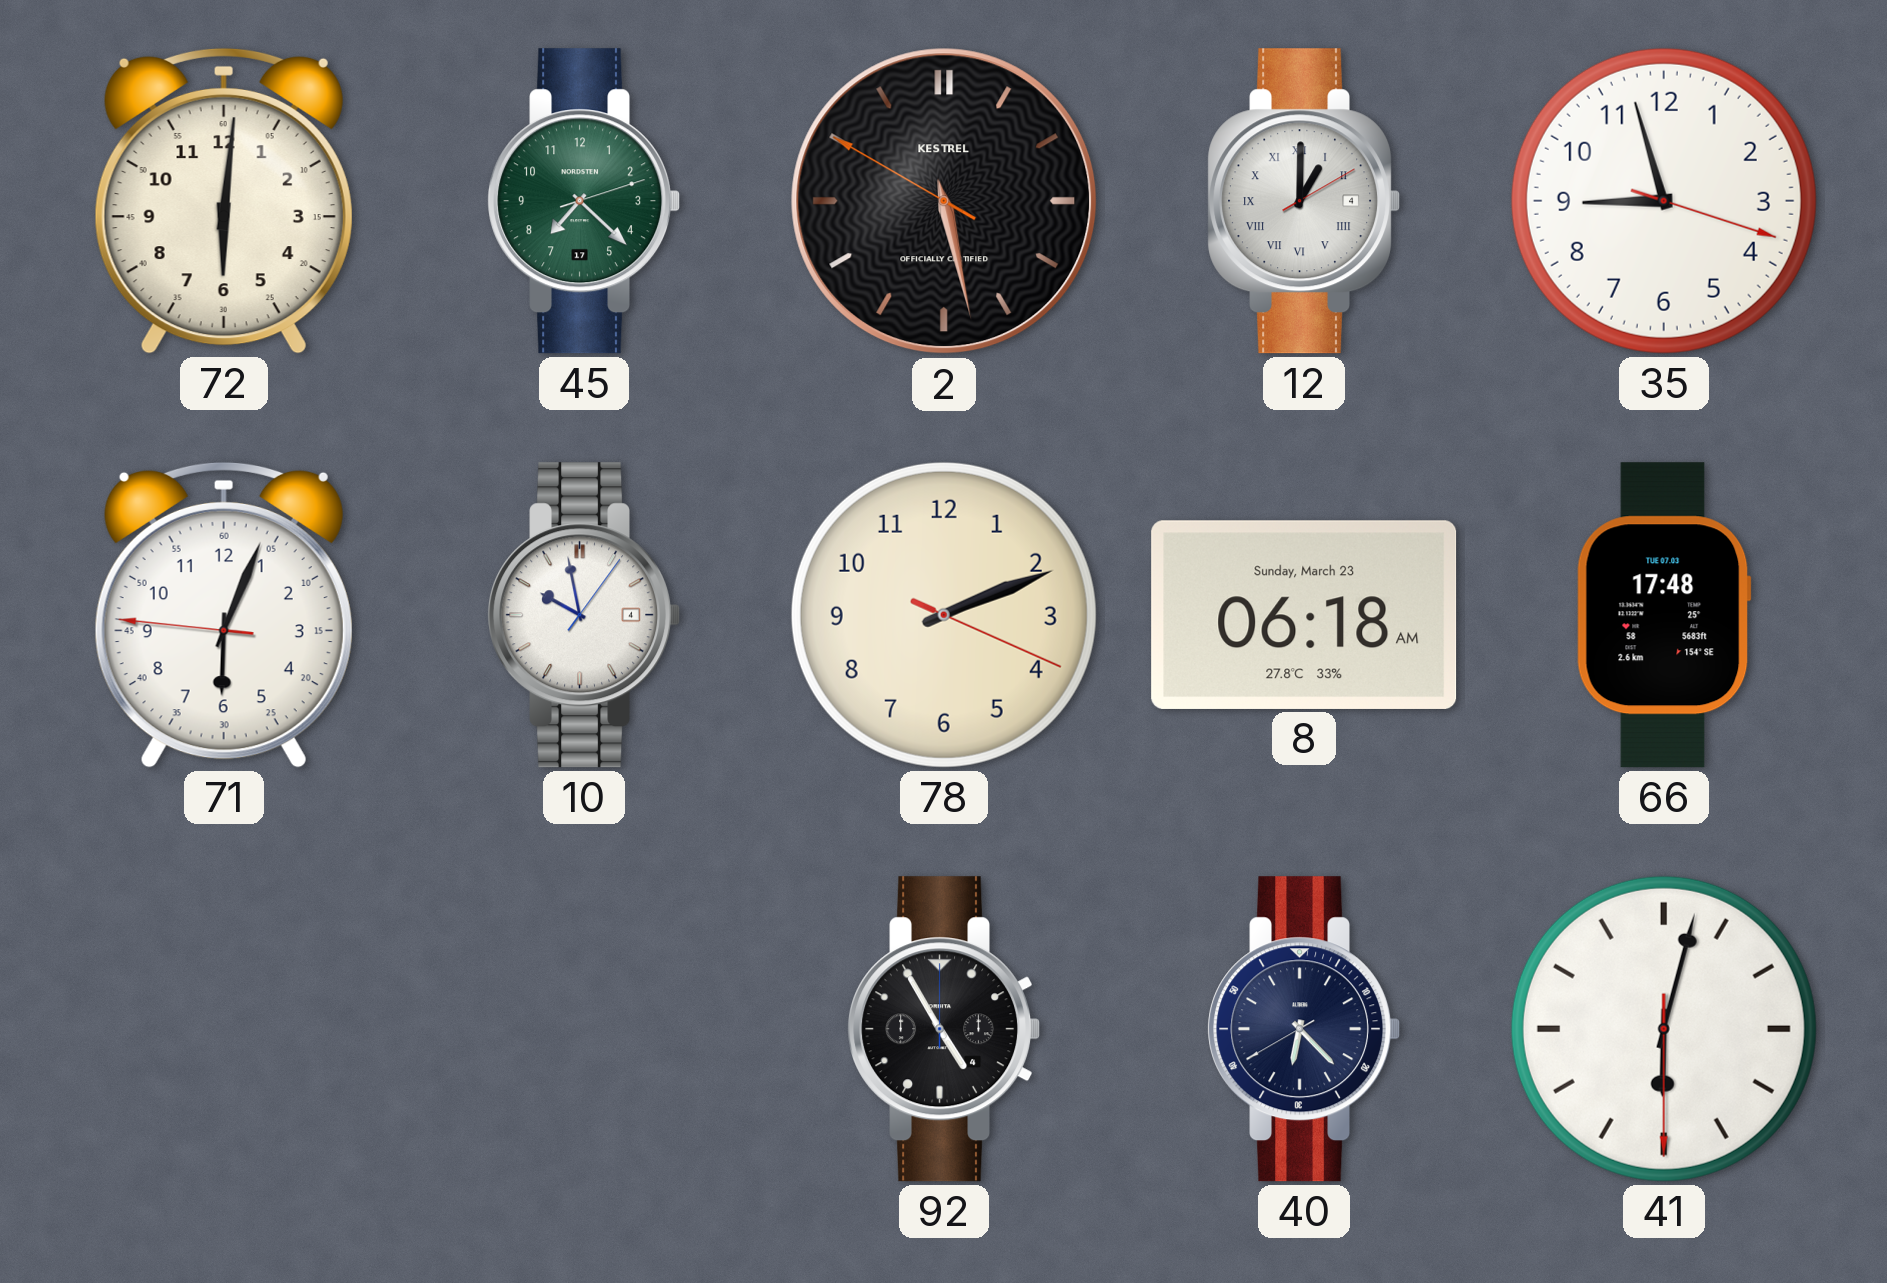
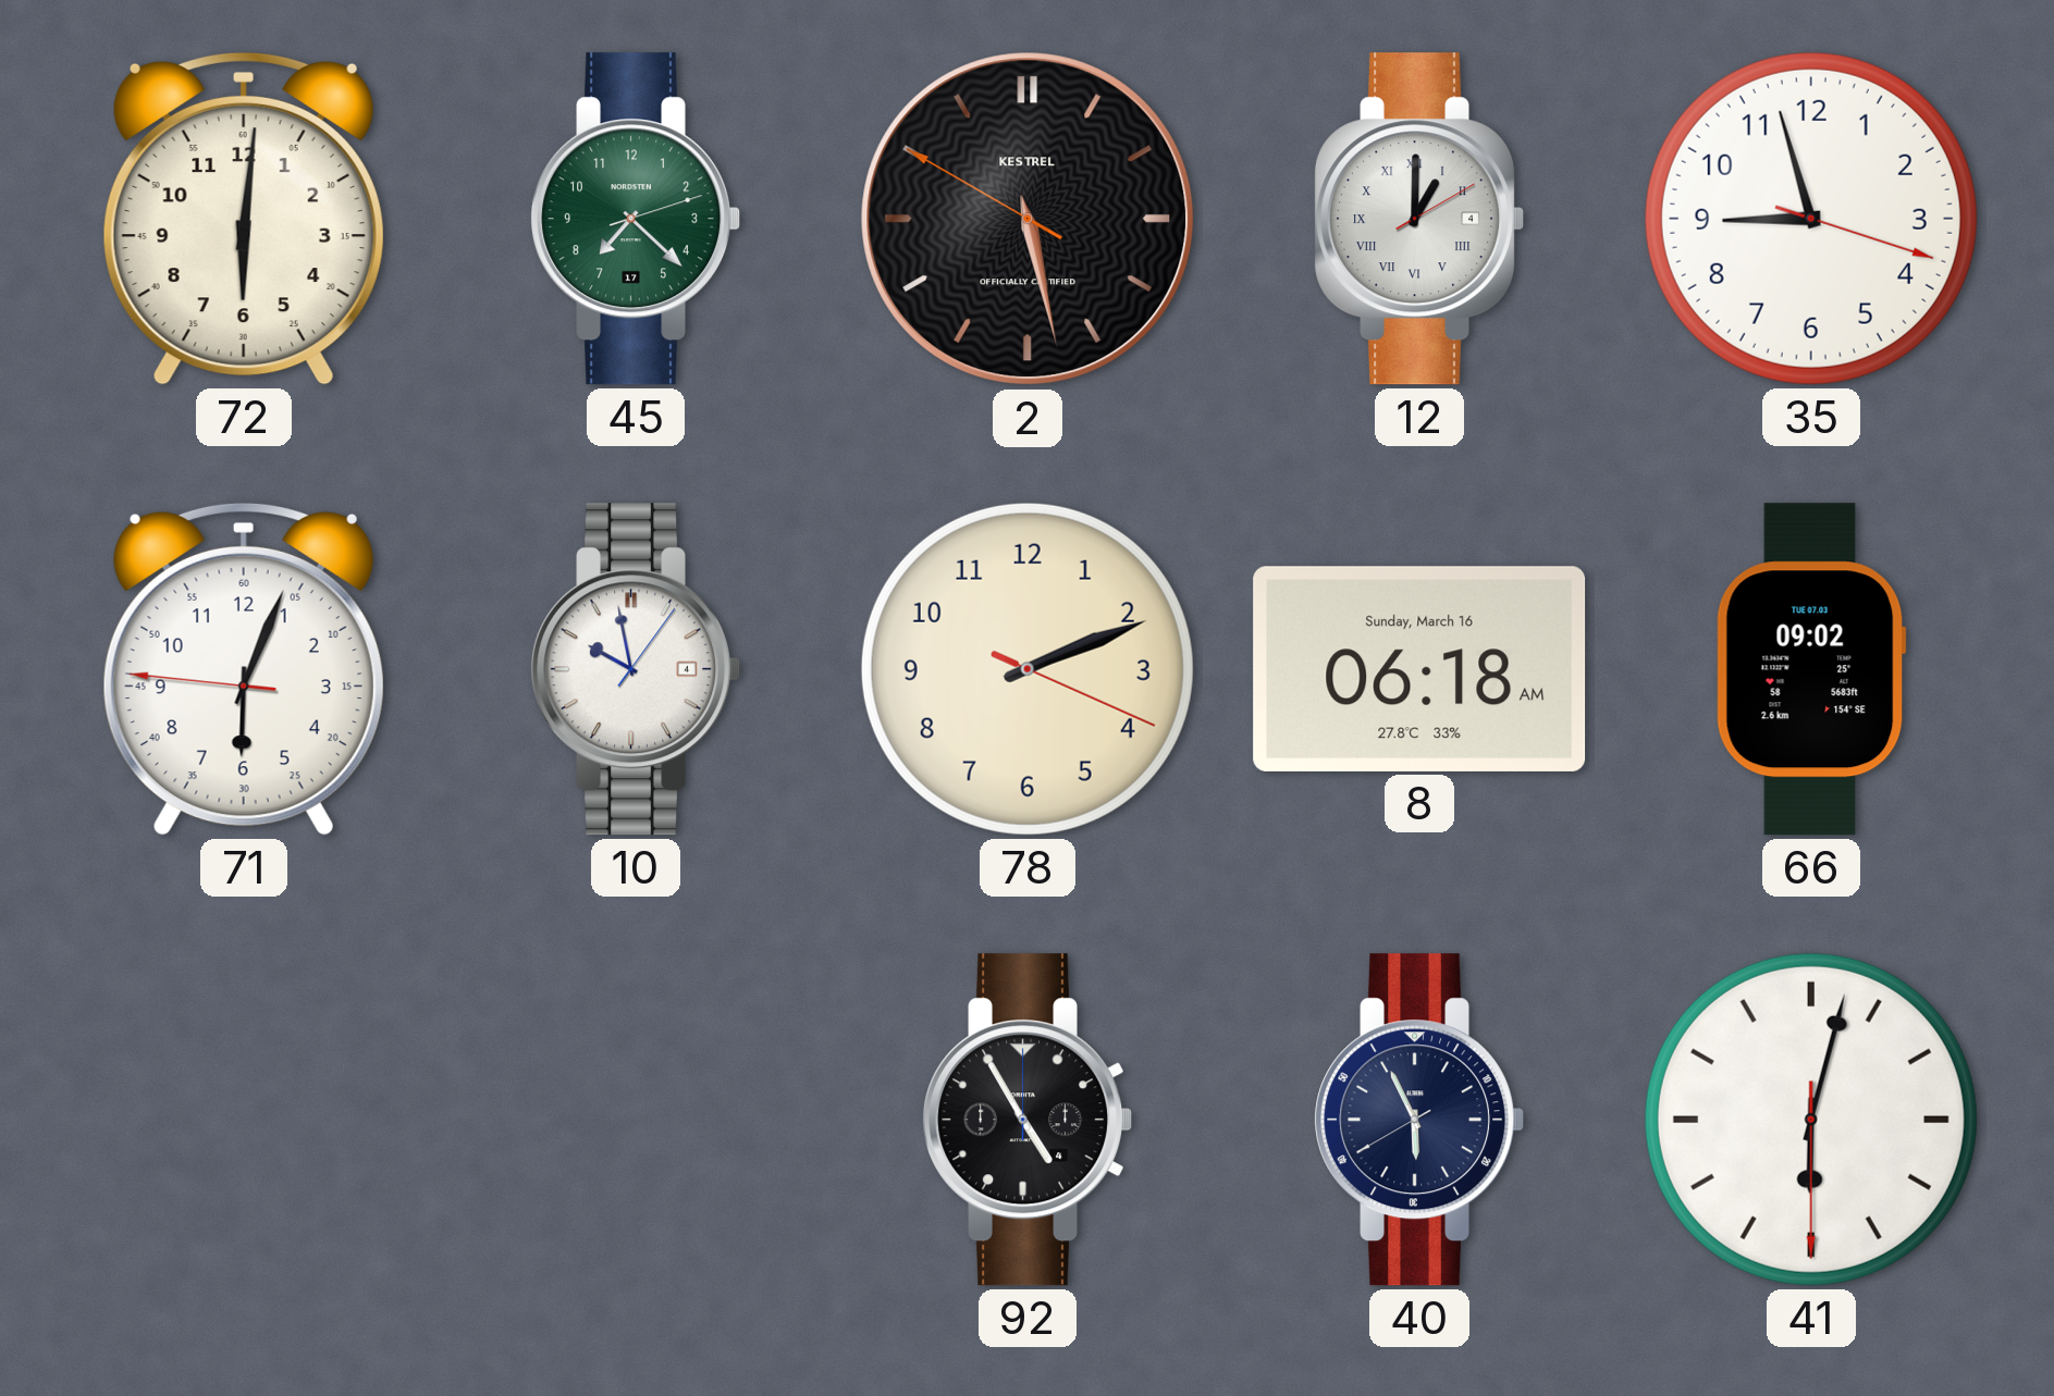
8 date: Sunday, March 23 -> Sunday, March 16
66: 17:48 -> 09:02
40: 6:22 -> 5:55
